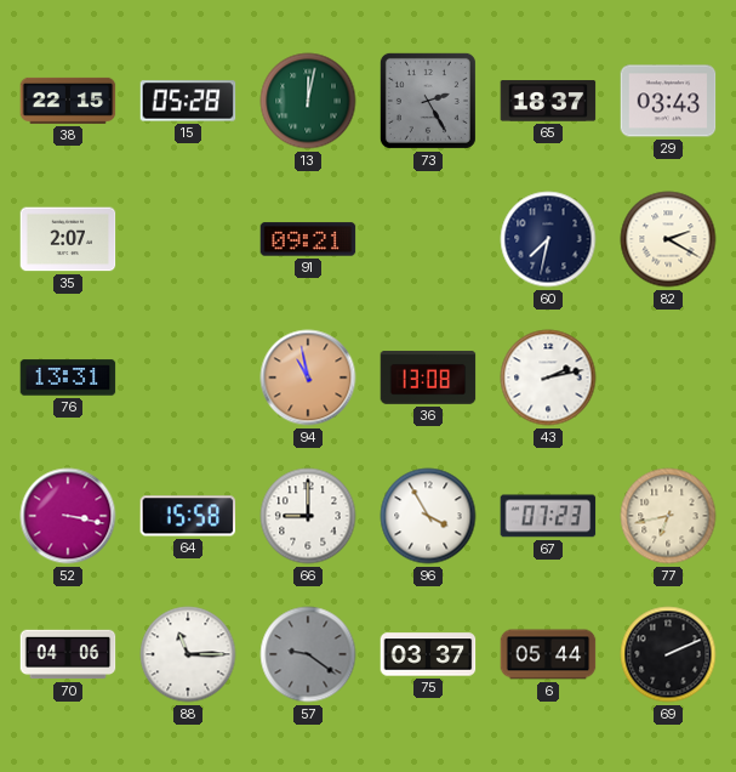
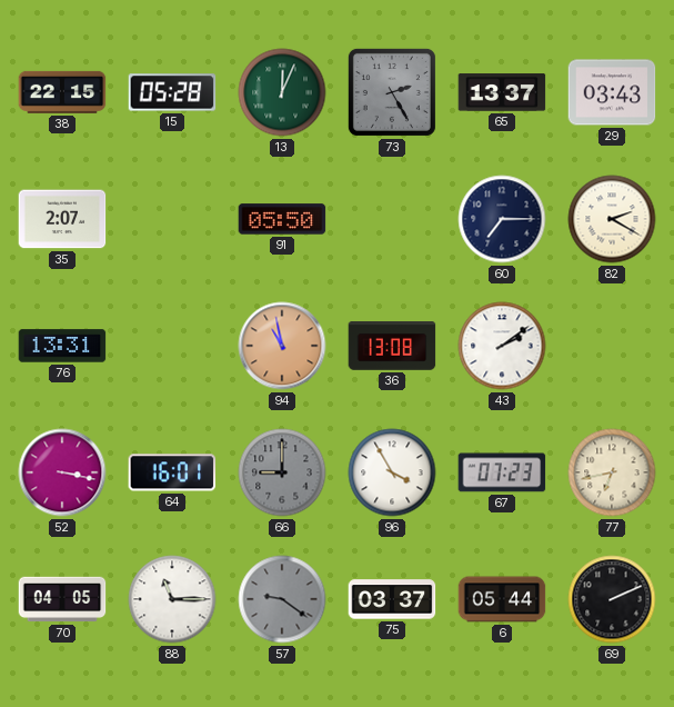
13: 12:02 -> 12:04
65: 18:37 -> 13:37
91: 09:21 -> 05:50
60: 7:32 -> 7:15
43: 2:13 -> 2:09
64: 15:58 -> 16:01
66 dial: white -> grey
70: 04:06 -> 04:05
